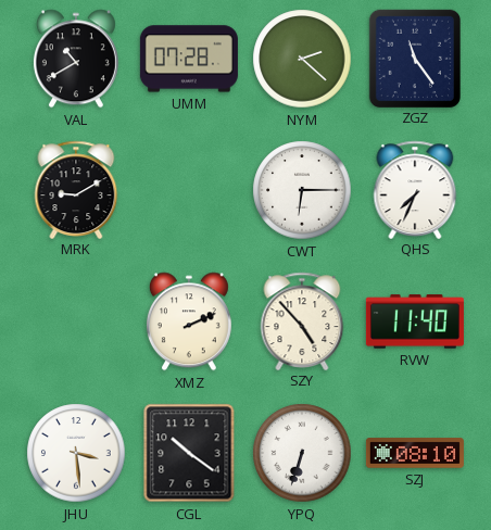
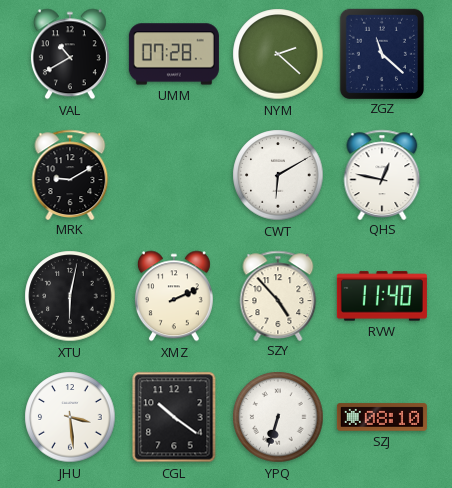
ZGZ: 11:24 -> 11:22
CWT: 6:15 -> 6:10
QHS: 7:34 -> 12:47
XTU: none -> 6:02
